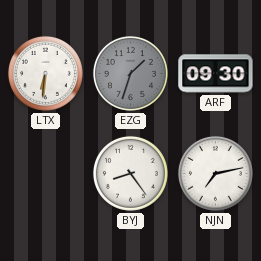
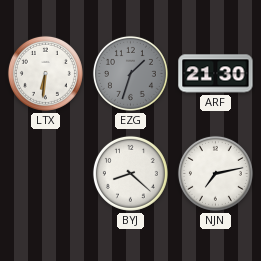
ARF: 09:30 -> 21:30
BYJ: 8:24 -> 8:22
